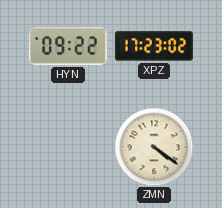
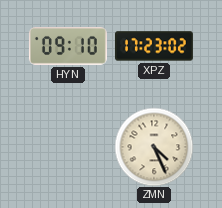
HYN: 09:22 -> 09:10
ZMN: 4:21 -> 4:26
